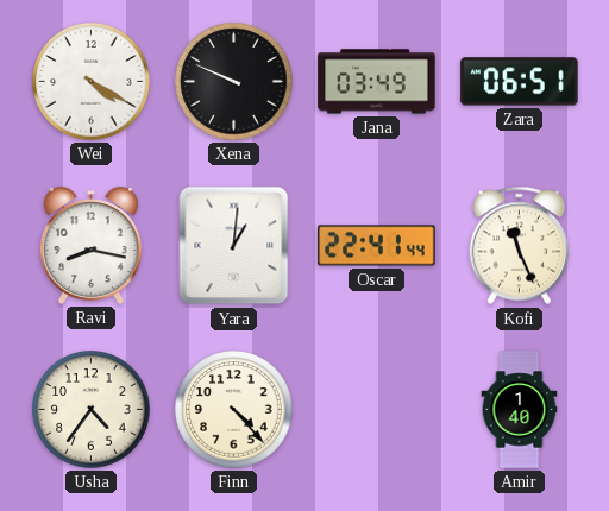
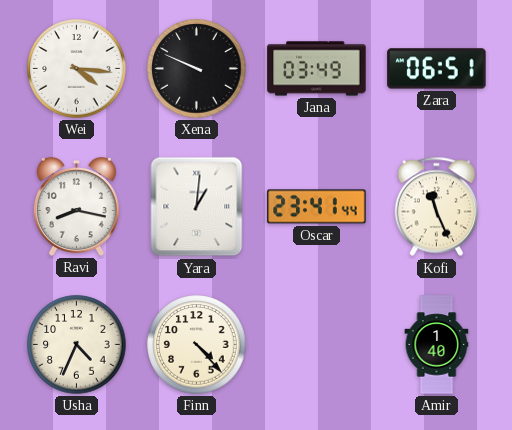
Wei: 4:20 -> 4:16
Oscar: 22:41 -> 23:41
Usha: 4:36 -> 4:34
